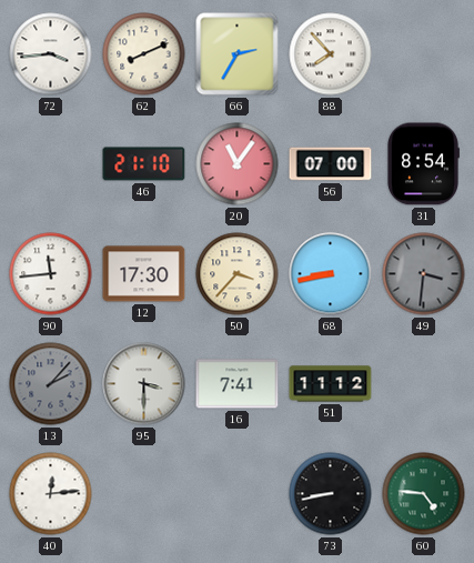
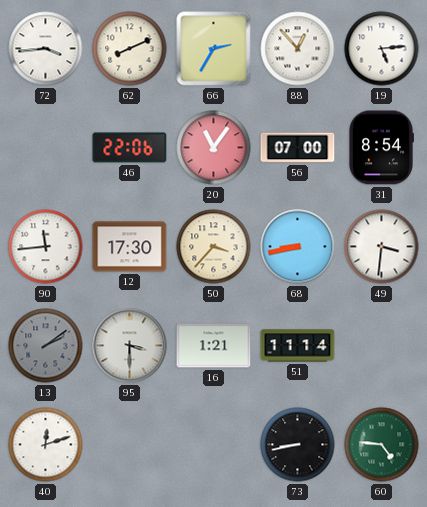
88: 7:53 -> 12:53
19: none -> 5:14
46: 21:10 -> 22:06
49 dial: grey -> white
13: 2:07 -> 2:09
16: 7:41 -> 1:21
51: 11:12 -> 11:14
40: 12:14 -> 12:12
